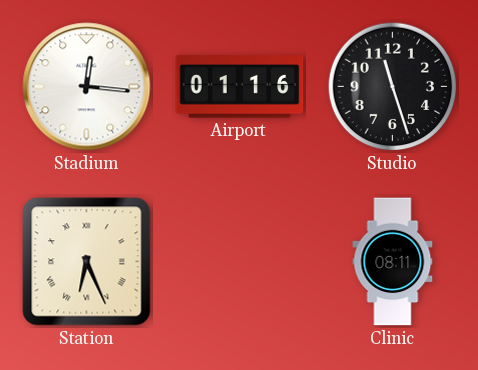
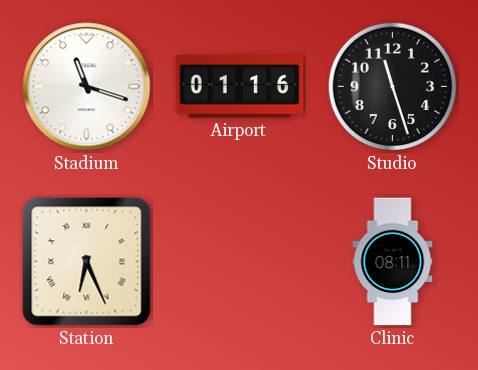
Stadium: 12:16 -> 11:18
